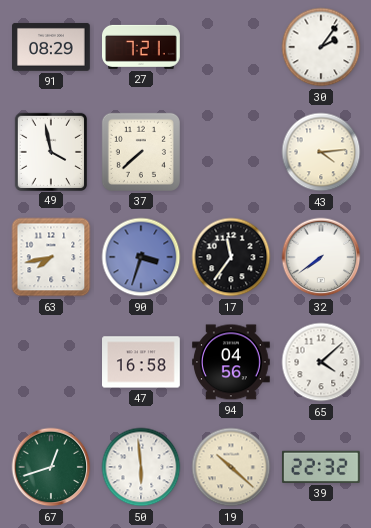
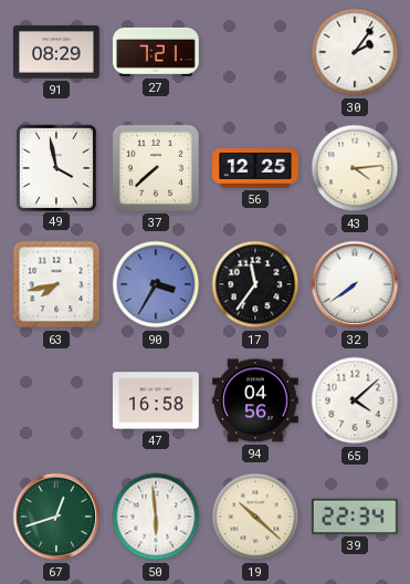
56: none -> 12:25
90: 3:33 -> 3:35
39: 22:32 -> 22:34
